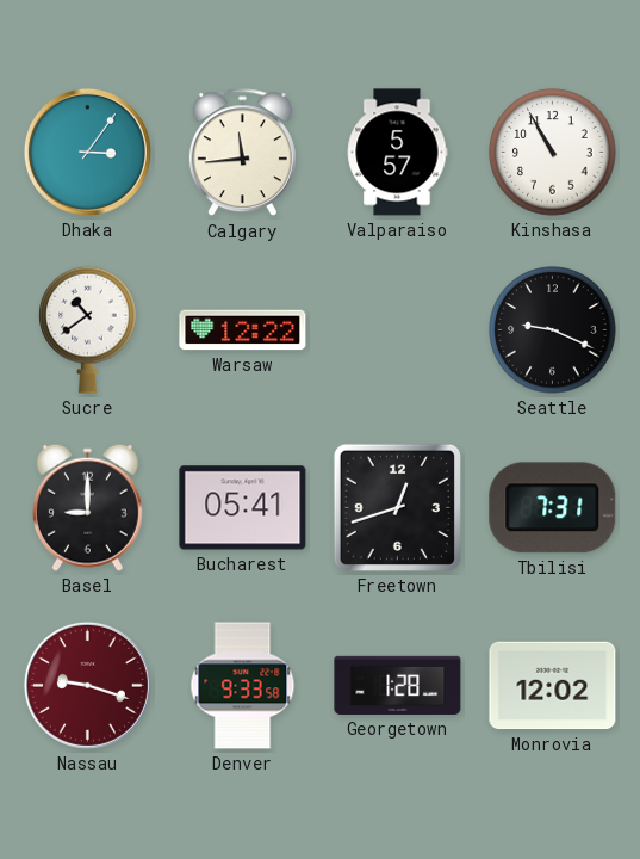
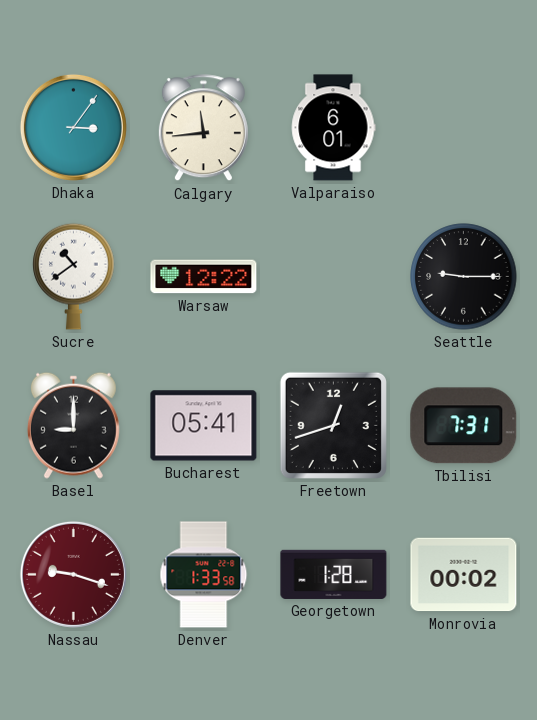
Valparaiso: 5:57 -> 6:01
Kinshasa: 10:55 -> none
Seattle: 9:19 -> 9:15
Denver: 9:33 -> 1:33
Monrovia: 12:02 -> 00:02
